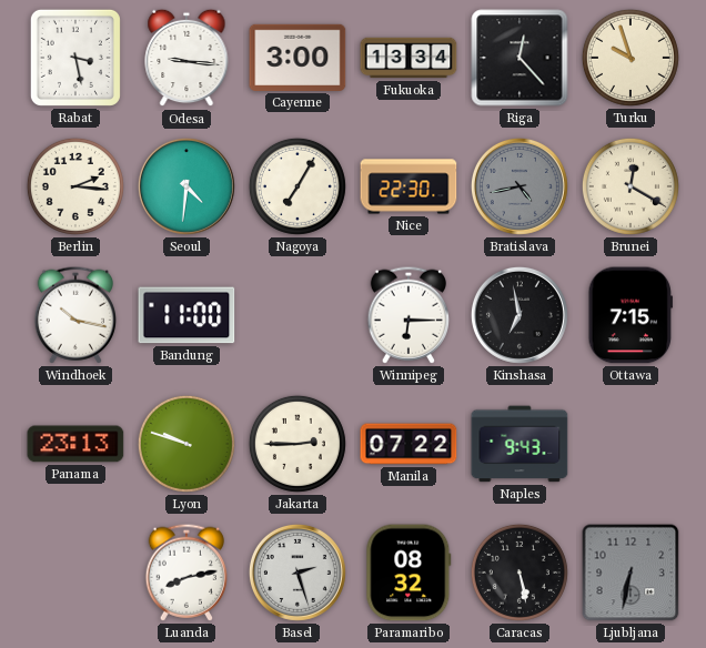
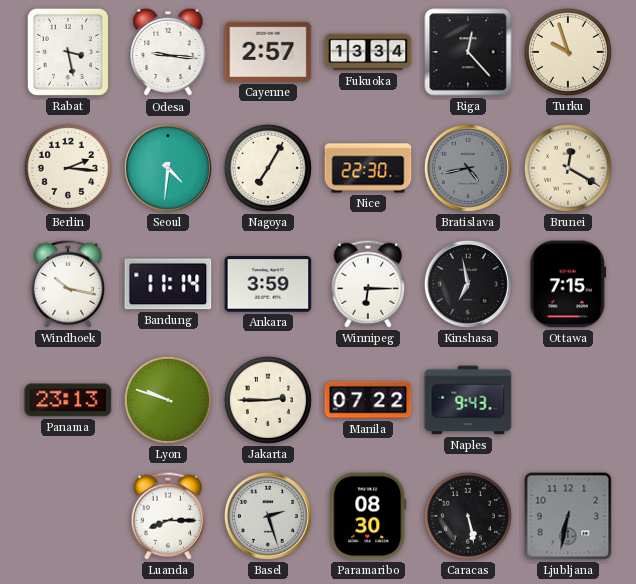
Cayenne: 3:00 -> 2:57
Bandung: 11:00 -> 11:14
Ankara: none -> 3:59
Luanda: 8:13 -> 8:15
Paramaribo: 08:32 -> 08:30
